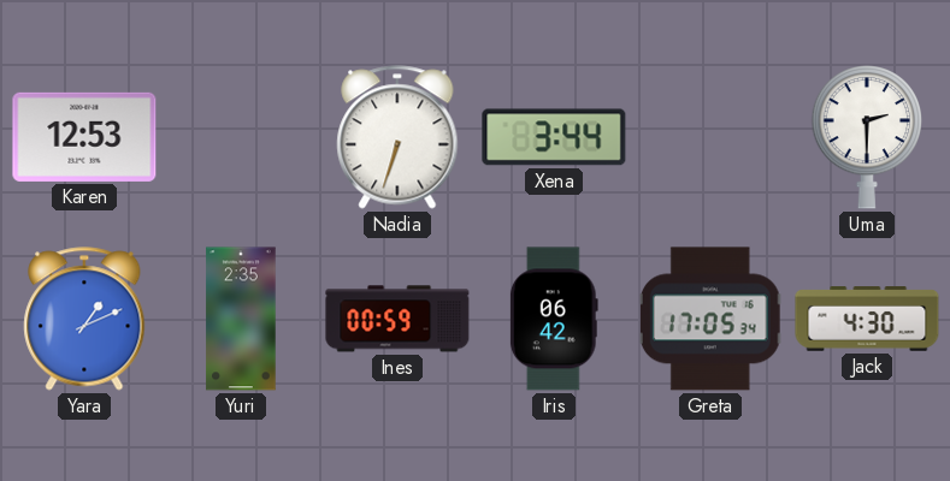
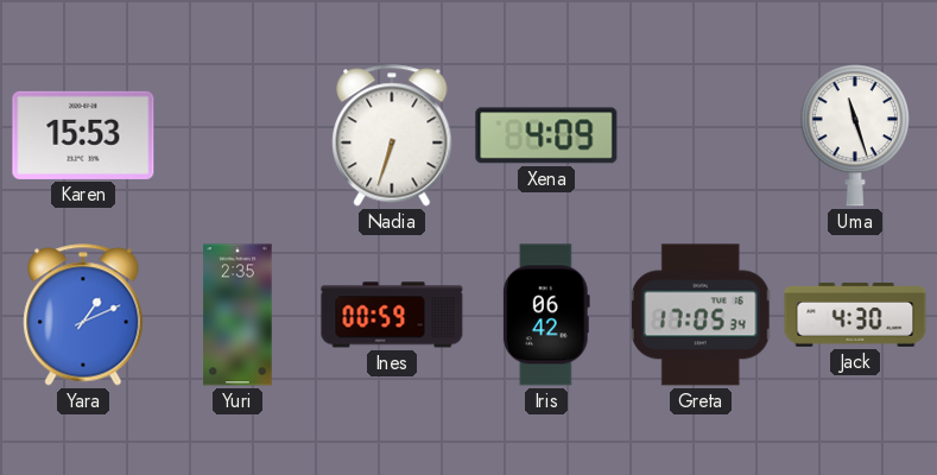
Karen: 12:53 -> 15:53
Xena: 3:44 -> 4:09
Uma: 2:30 -> 11:27
